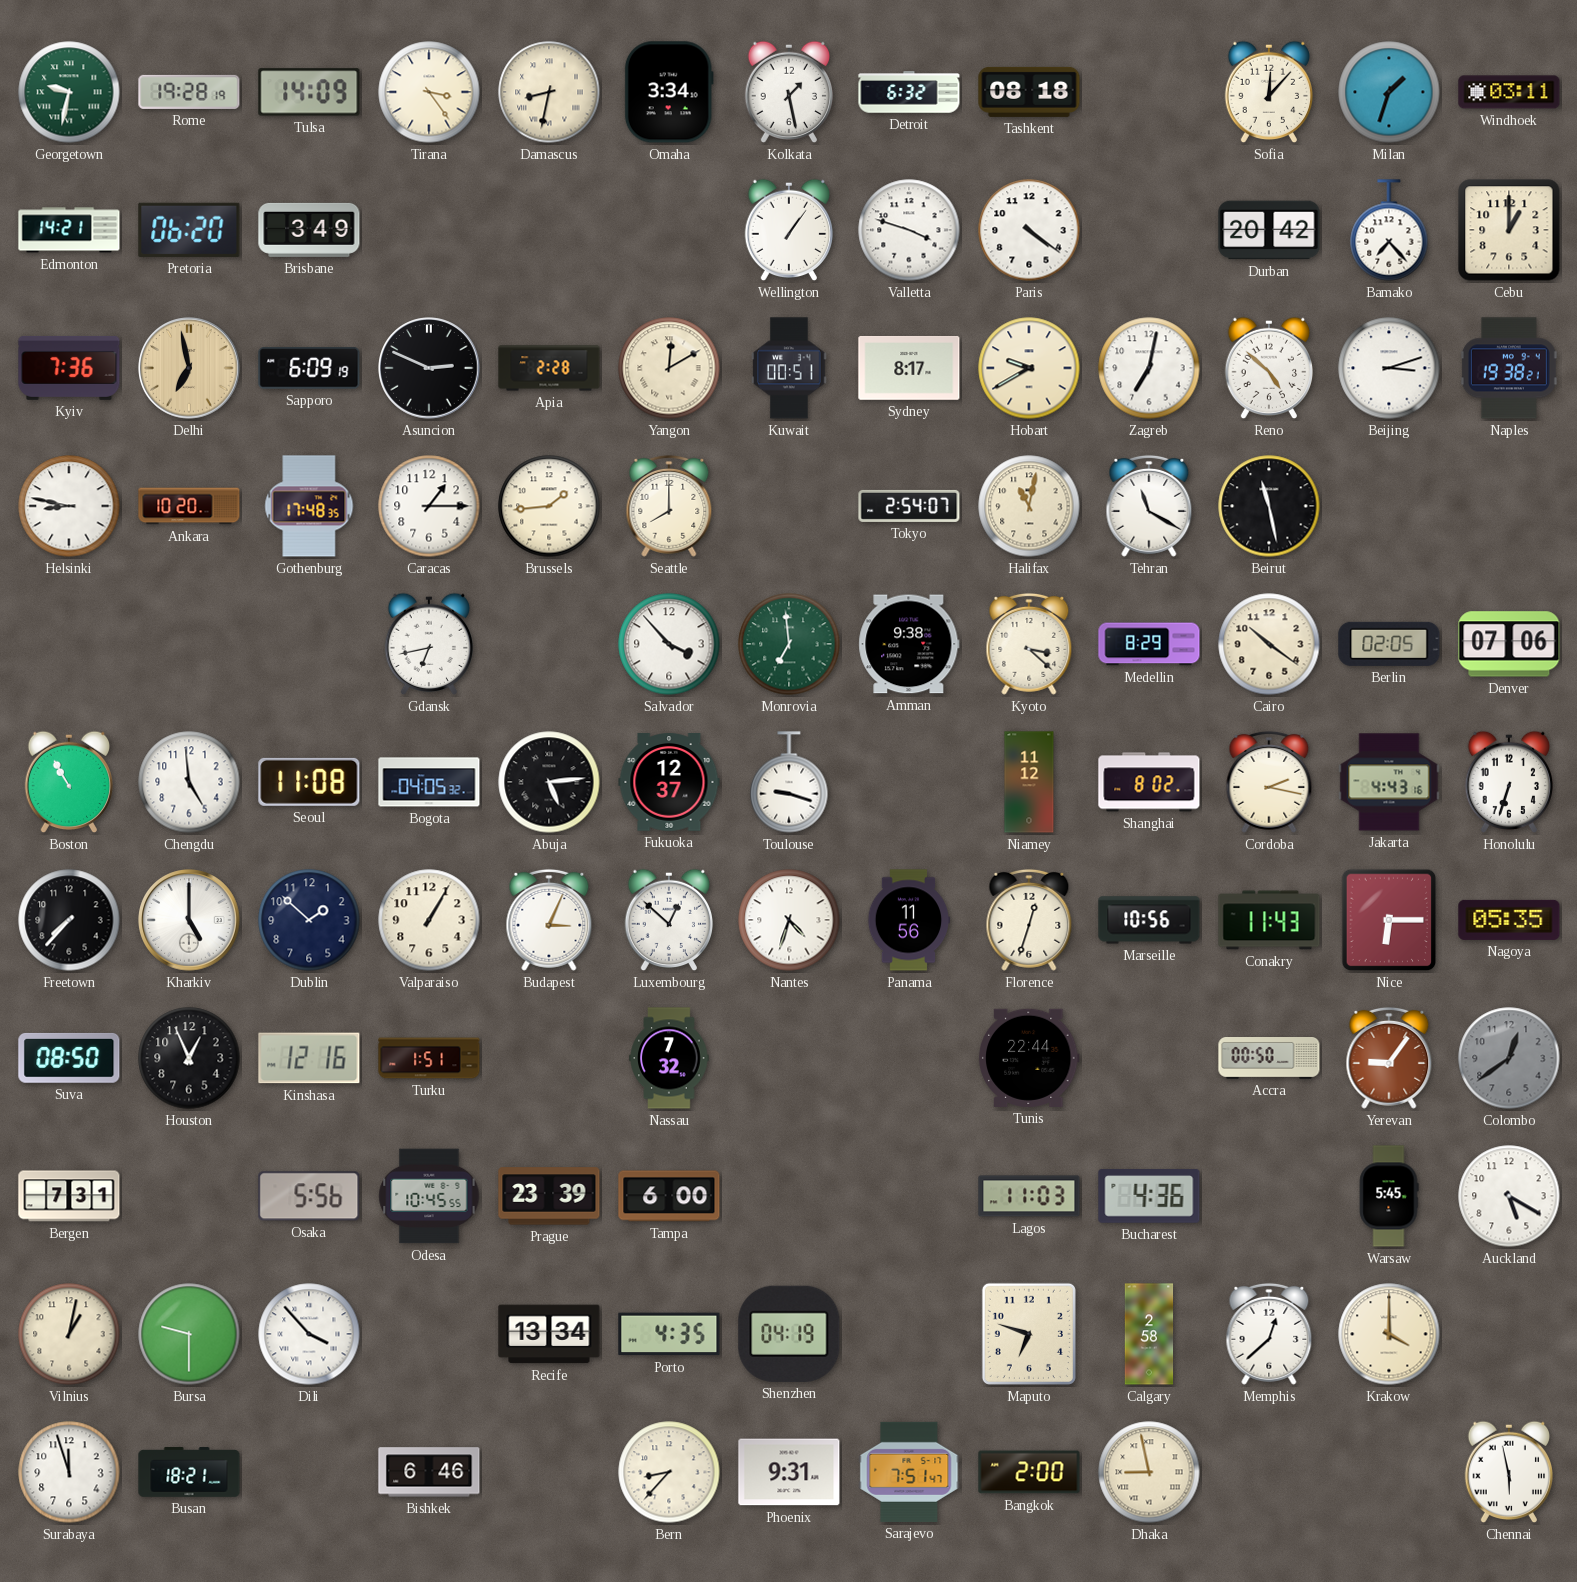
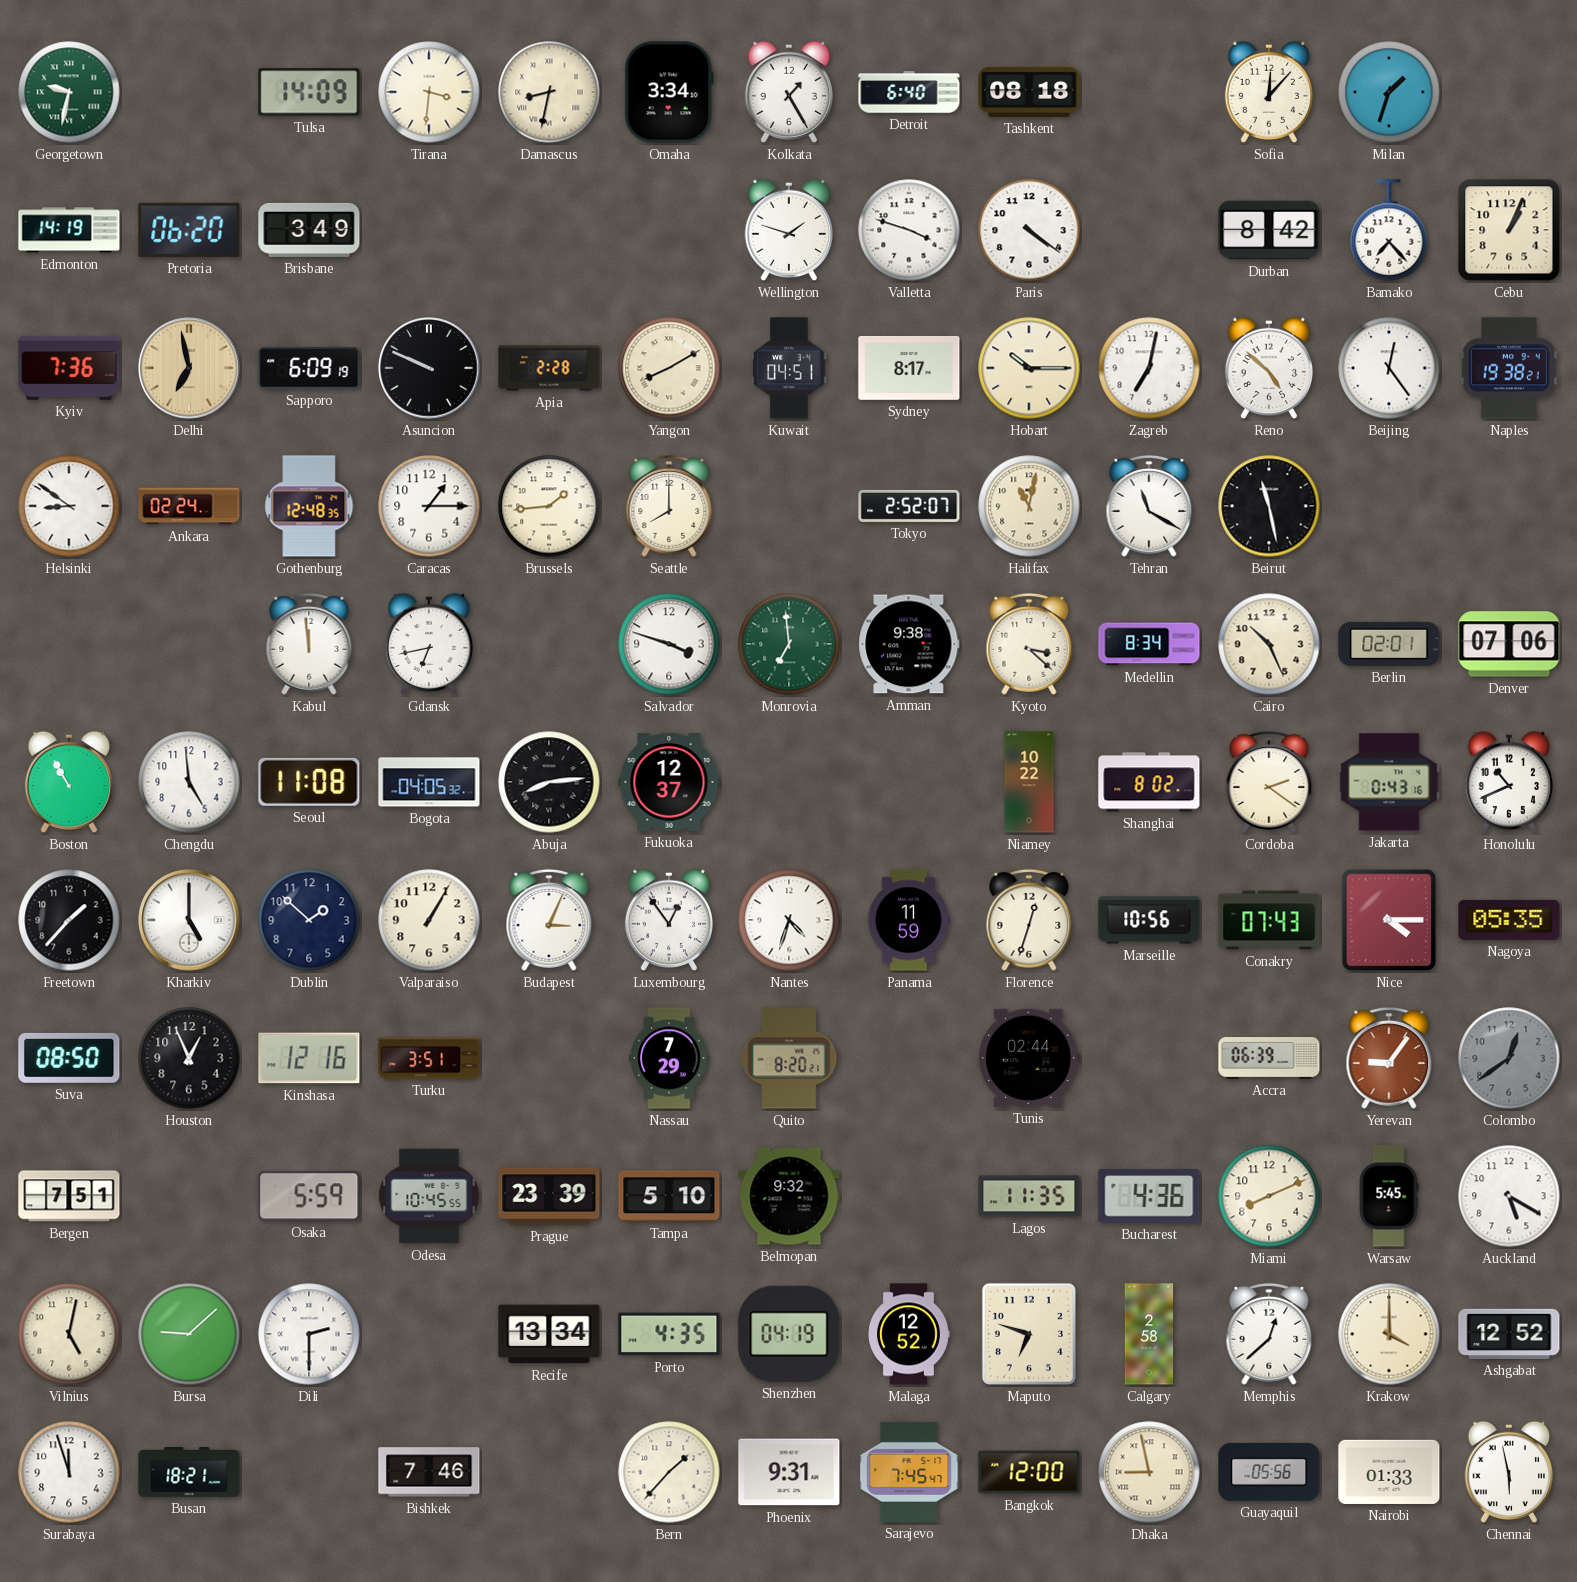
Rome: 19:28 -> none
Tirana: 3:24 -> 3:31
Kolkata: 1:28 -> 1:25
Detroit: 6:32 -> 6:40
Windhoek: 03:11 -> none
Edmonton: 14:21 -> 14:19
Wellington: 1:06 -> 1:48
Durban: 20:42 -> 8:42
Cebu: 1:00 -> 1:04
Asuncion: 2:49 -> 9:49
Yangon: 12:10 -> 8:10
Kuwait: 00:51 -> 04:51
Hobart: 9:40 -> 10:15
Beijing: 3:12 -> 12:24
Helsinki: 8:47 -> 8:51
Ankara: 10:20 -> 02:24
Gothenburg: 17:48 -> 12:48
Tokyo: 2:54 -> 2:52
Kabul: none -> 11:59
Salvador: 3:53 -> 3:48
Medellin: 8:29 -> 8:34
Cairo: 10:21 -> 10:26
Berlin: 02:05 -> 02:01
Abuja: 5:14 -> 8:14
Toulouse: 9:18 -> none
Niamey: 11:12 -> 10:22
Cordoba: 2:17 -> 2:21
Jakarta: 4:43 -> 0:43
Honolulu: 6:33 -> 10:41
Freetown: 7:37 -> 1:37
Luxembourg: 12:52 -> 12:54
Panama: 11:56 -> 11:59
Conakry: 11:43 -> 07:43
Nice: 6:15 -> 4:15
Turku: 1:51 -> 3:51
Nassau: 7:32 -> 7:29
Quito: none -> 8:20
Tunis: 22:44 -> 02:44
Accra: 00:50 -> 06:39
Bergen: 7:31 -> 7:51
Osaka: 5:56 -> 5:59
Tampa: 6:00 -> 5:10
Belmopan: none -> 9:32
Lagos: 11:03 -> 11:35
Miami: none -> 8:11
Vilnius: 1:02 -> 5:02
Bursa: 9:30 -> 9:08
Dili: 3:53 -> 2:30
Malaga: none -> 12:52
Ashgabat: none -> 12:52
Bishkek: 6:46 -> 7:46
Bern: 8:37 -> 1:37
Sarajevo: 7:51 -> 7:45
Bangkok: 2:00 -> 12:00
Guayaquil: none -> 05:56
Nairobi: none -> 01:33
